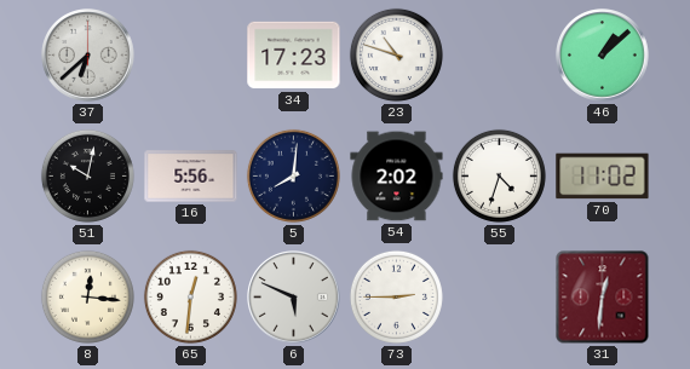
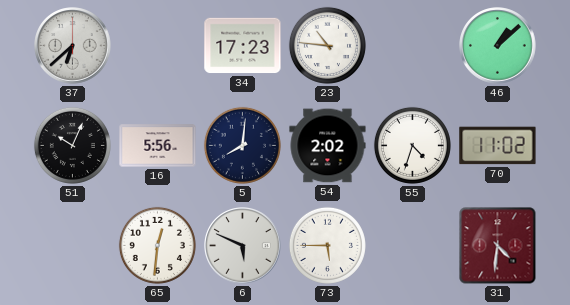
23: 10:48 -> 10:46
51: 10:02 -> 10:04
8: 12:16 -> none
73: 2:45 -> 5:45
31: 12:31 -> 4:31
